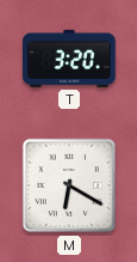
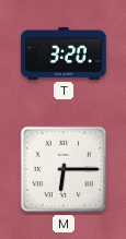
M: 6:20 -> 6:15
